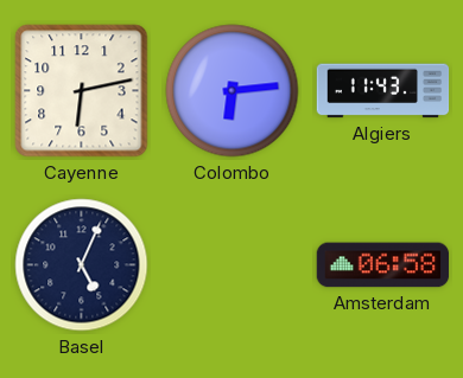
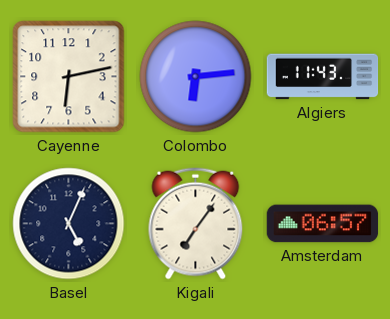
Kigali: none -> 7:06
Amsterdam: 06:58 -> 06:57
